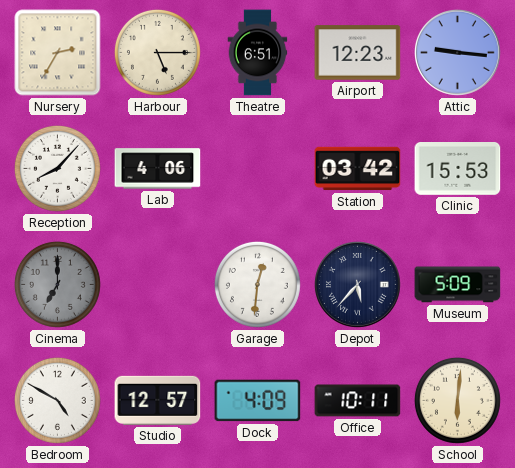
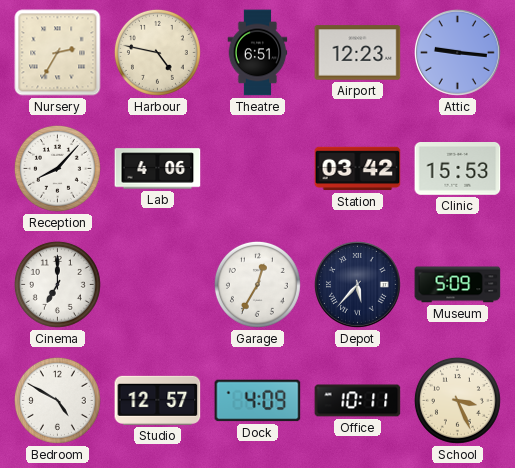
Harbour: 5:15 -> 4:47
Cinema dial: grey -> white
Garage: 12:31 -> 12:35
School: 6:01 -> 3:26
